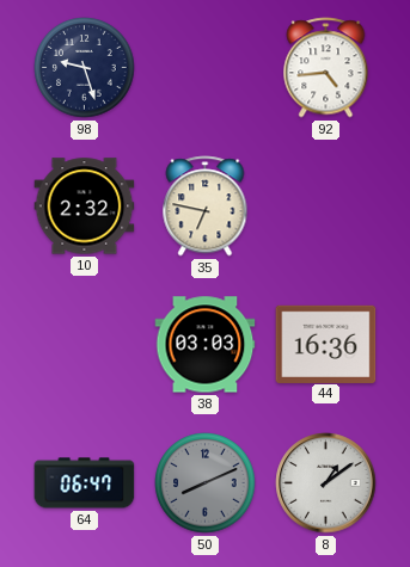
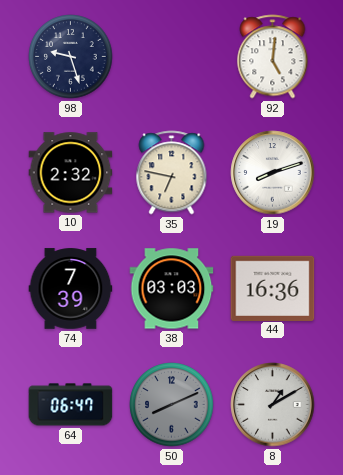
92: 4:44 -> 5:01
19: none -> 8:12
74: none -> 7:39
8: 1:09 -> 1:10
